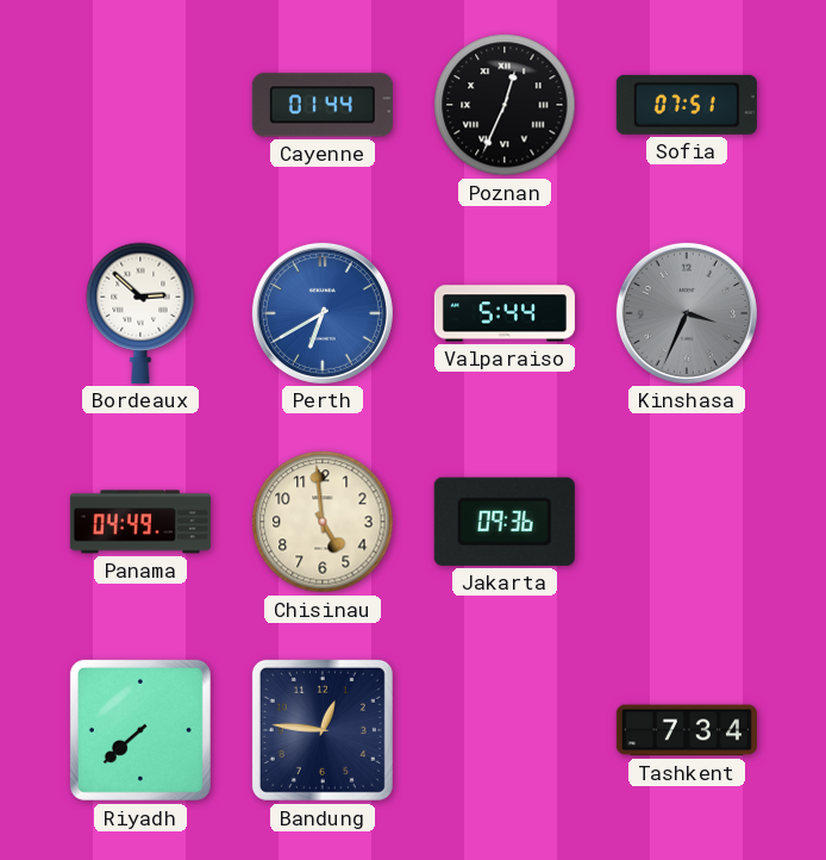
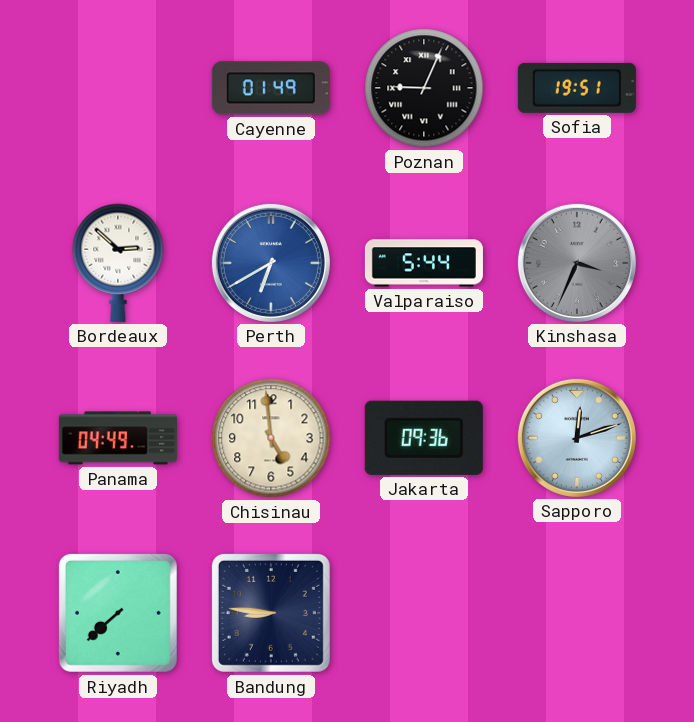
Cayenne: 01:44 -> 01:49
Poznan: 12:34 -> 9:04
Sofia: 07:51 -> 19:51
Sapporo: none -> 12:12
Bandung: 12:46 -> 8:46
Tashkent: 7:34 -> none
